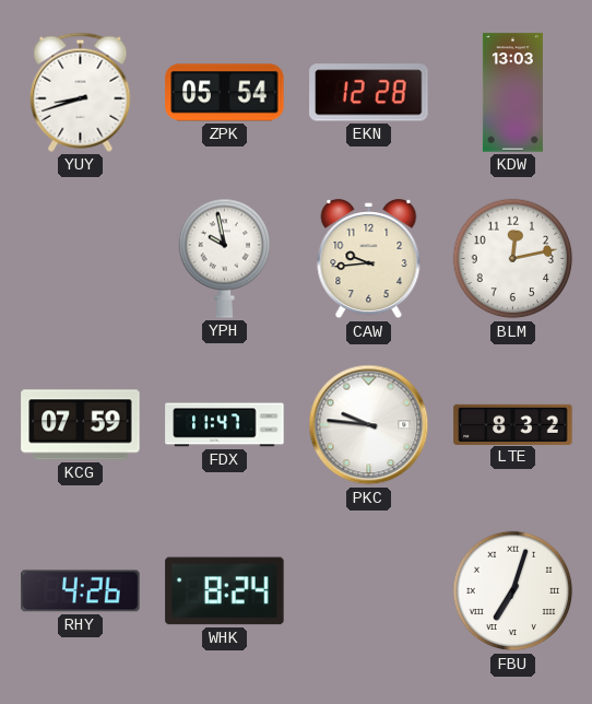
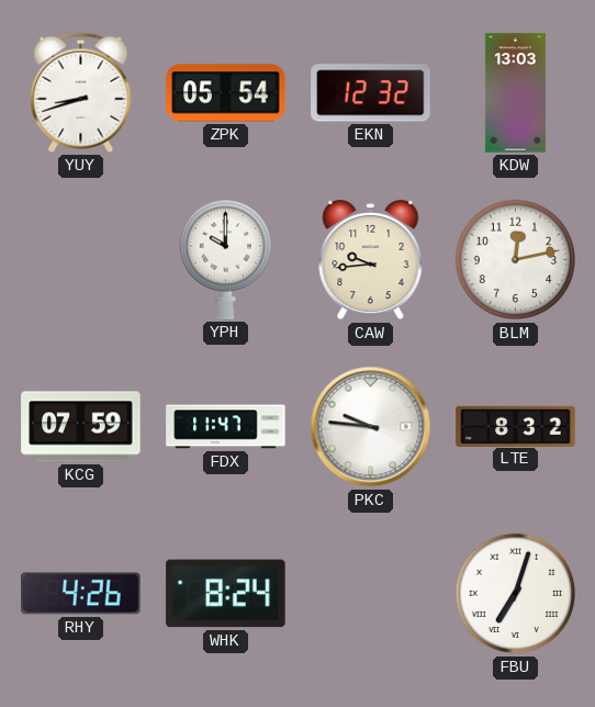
EKN: 12:28 -> 12:32
YPH: 9:58 -> 10:00
